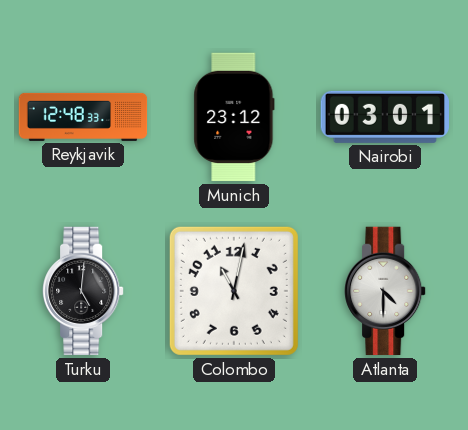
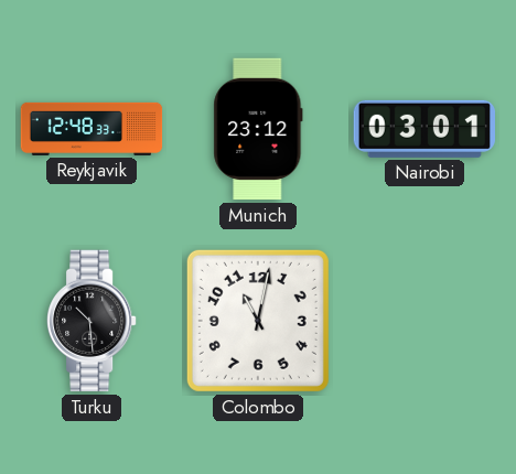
Turku: 5:01 -> 10:29
Atlanta: 4:30 -> none
